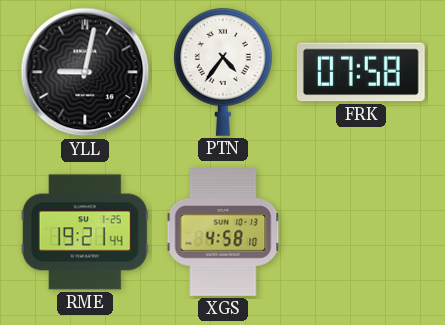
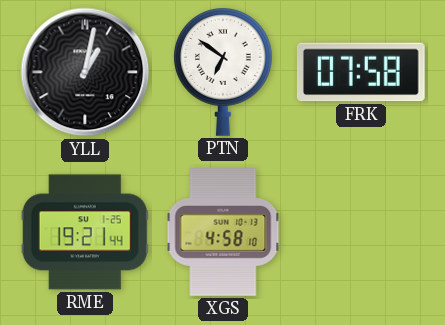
YLL: 9:02 -> 1:02
PTN: 4:36 -> 6:51
